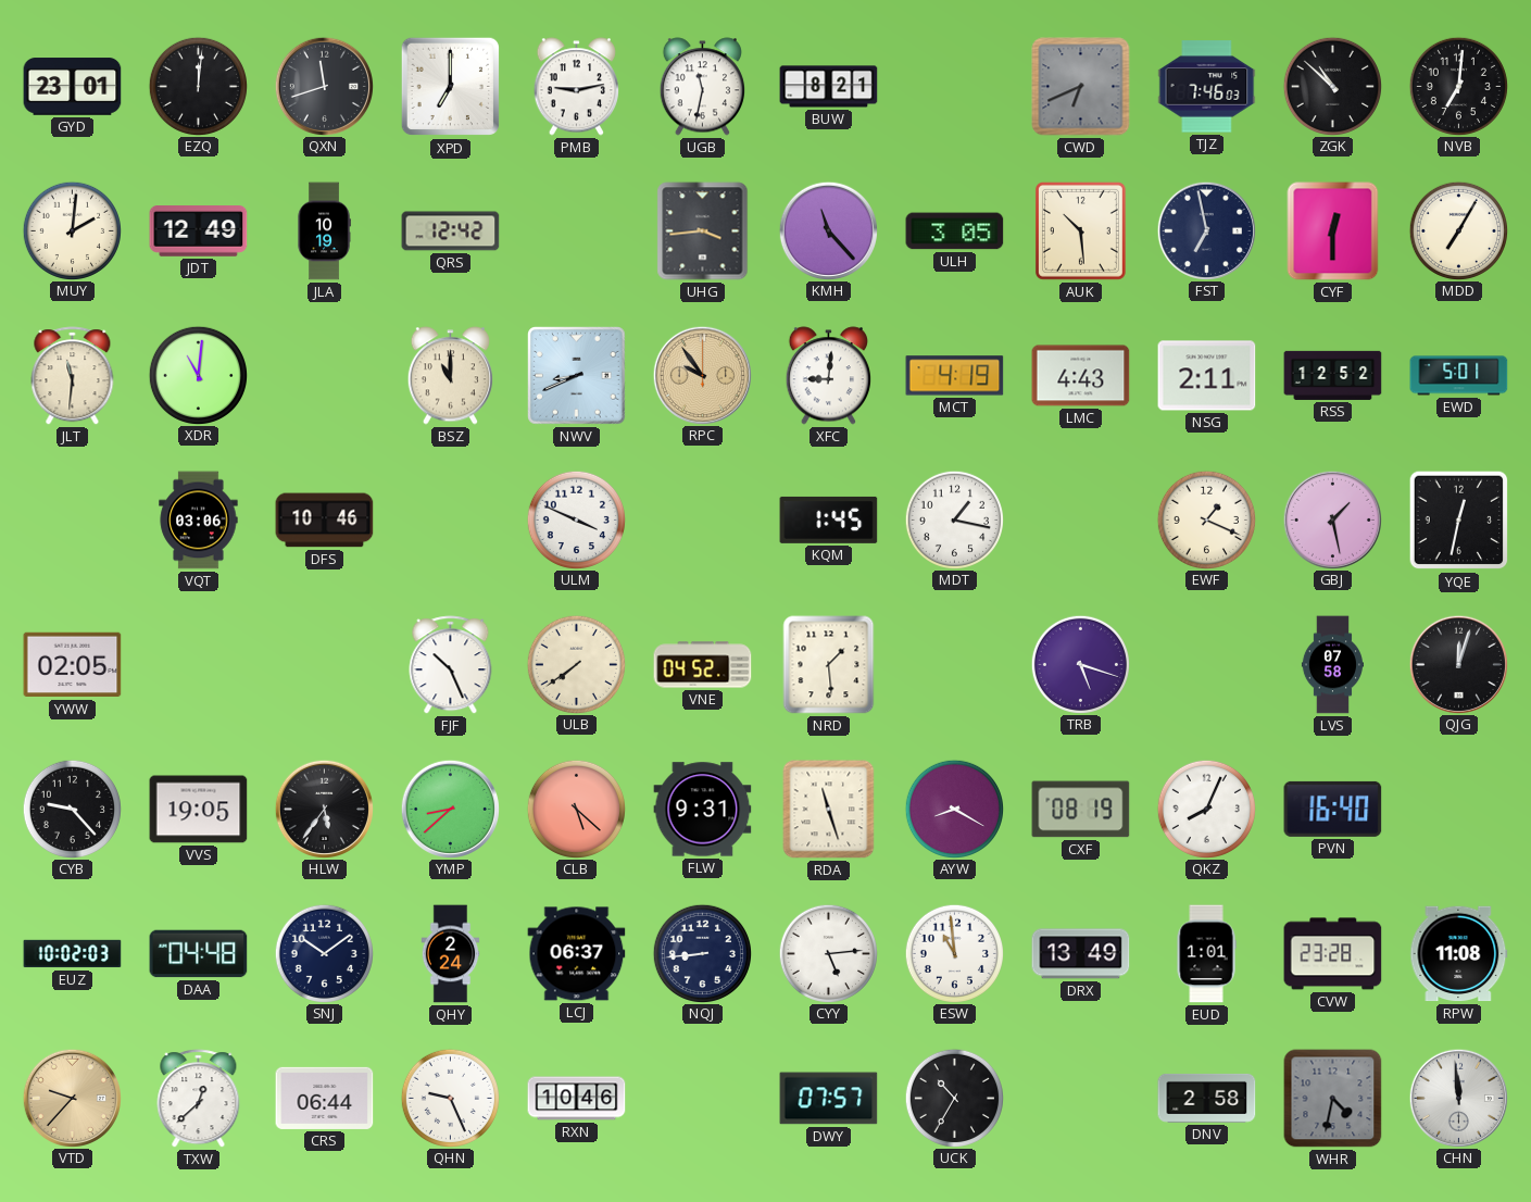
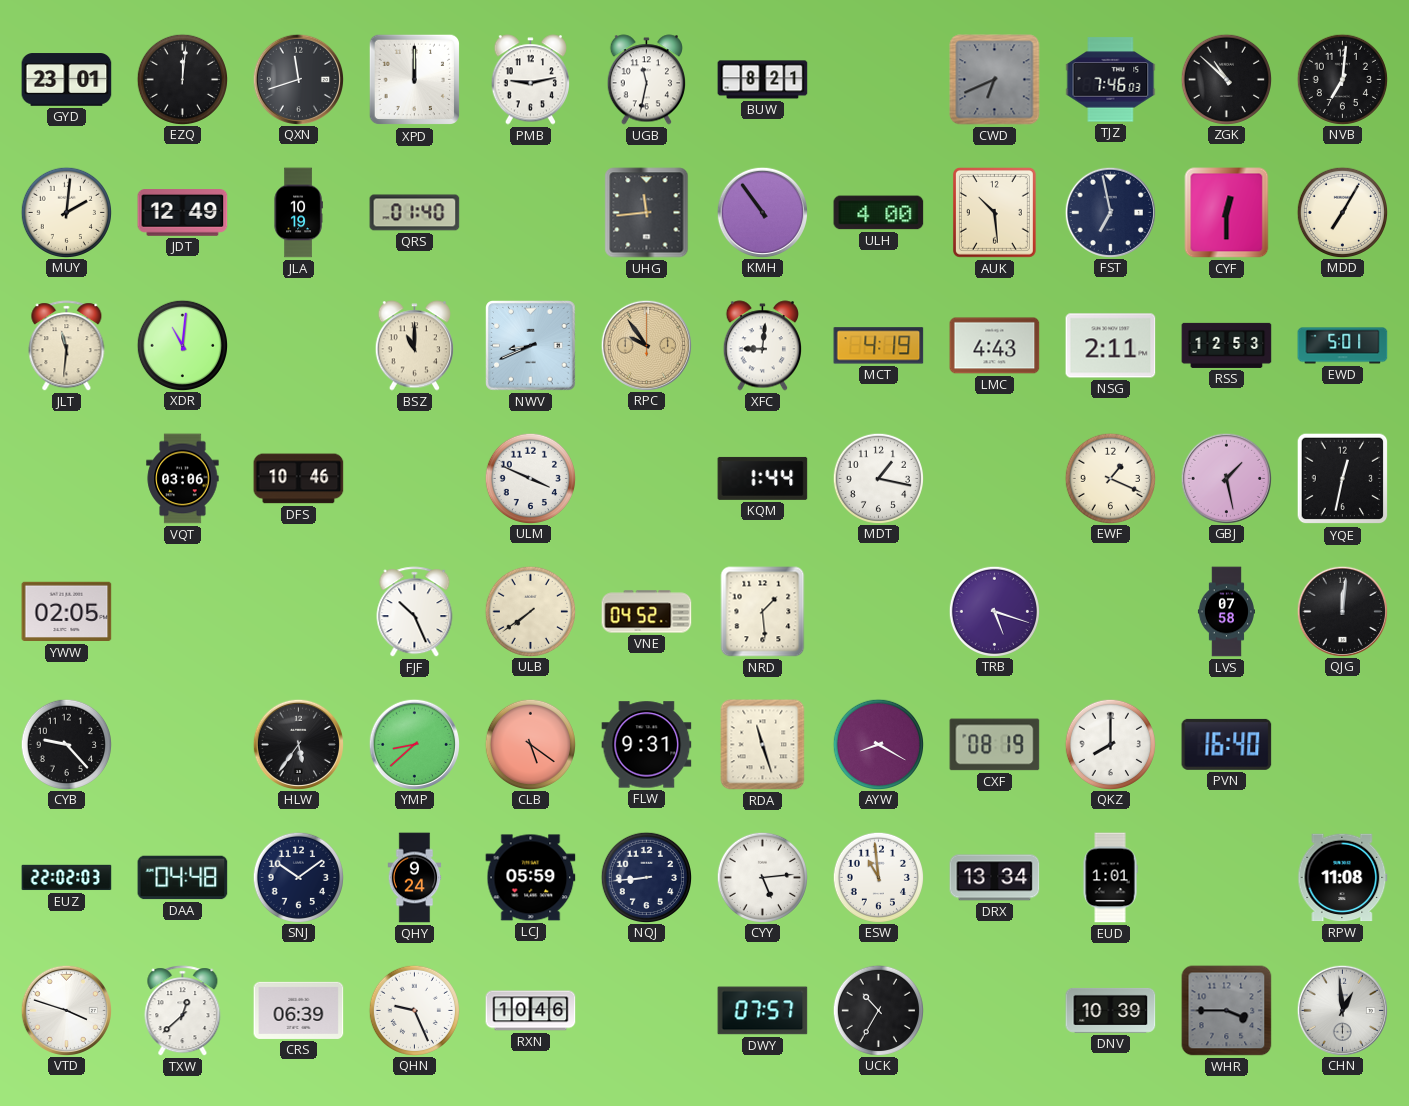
XPD: 7:00 -> 12:00
QRS: 12:42 -> 01:40
UHG: 3:44 -> 11:44
KMH: 11:23 -> 10:54
ULH: 3:05 -> 4:00
RSS: 12:52 -> 12:53
KQM: 1:45 -> 1:44
QJG: 12:03 -> 12:01
VVS: 19:05 -> none
CLB: 5:22 -> 5:21
QKZ: 8:04 -> 8:00
EUZ: 10:02 -> 22:02
QHY: 2:24 -> 9:24
LCJ: 06:37 -> 05:59
DRX: 13:49 -> 13:34
CVW: 23:28 -> none
VTD: 9:37 -> 3:48
VTD dial: champagne -> white
CRS: 06:44 -> 06:39
DNV: 2:58 -> 10:39
WHR: 4:32 -> 3:45
CHN: 11:59 -> 12:59
